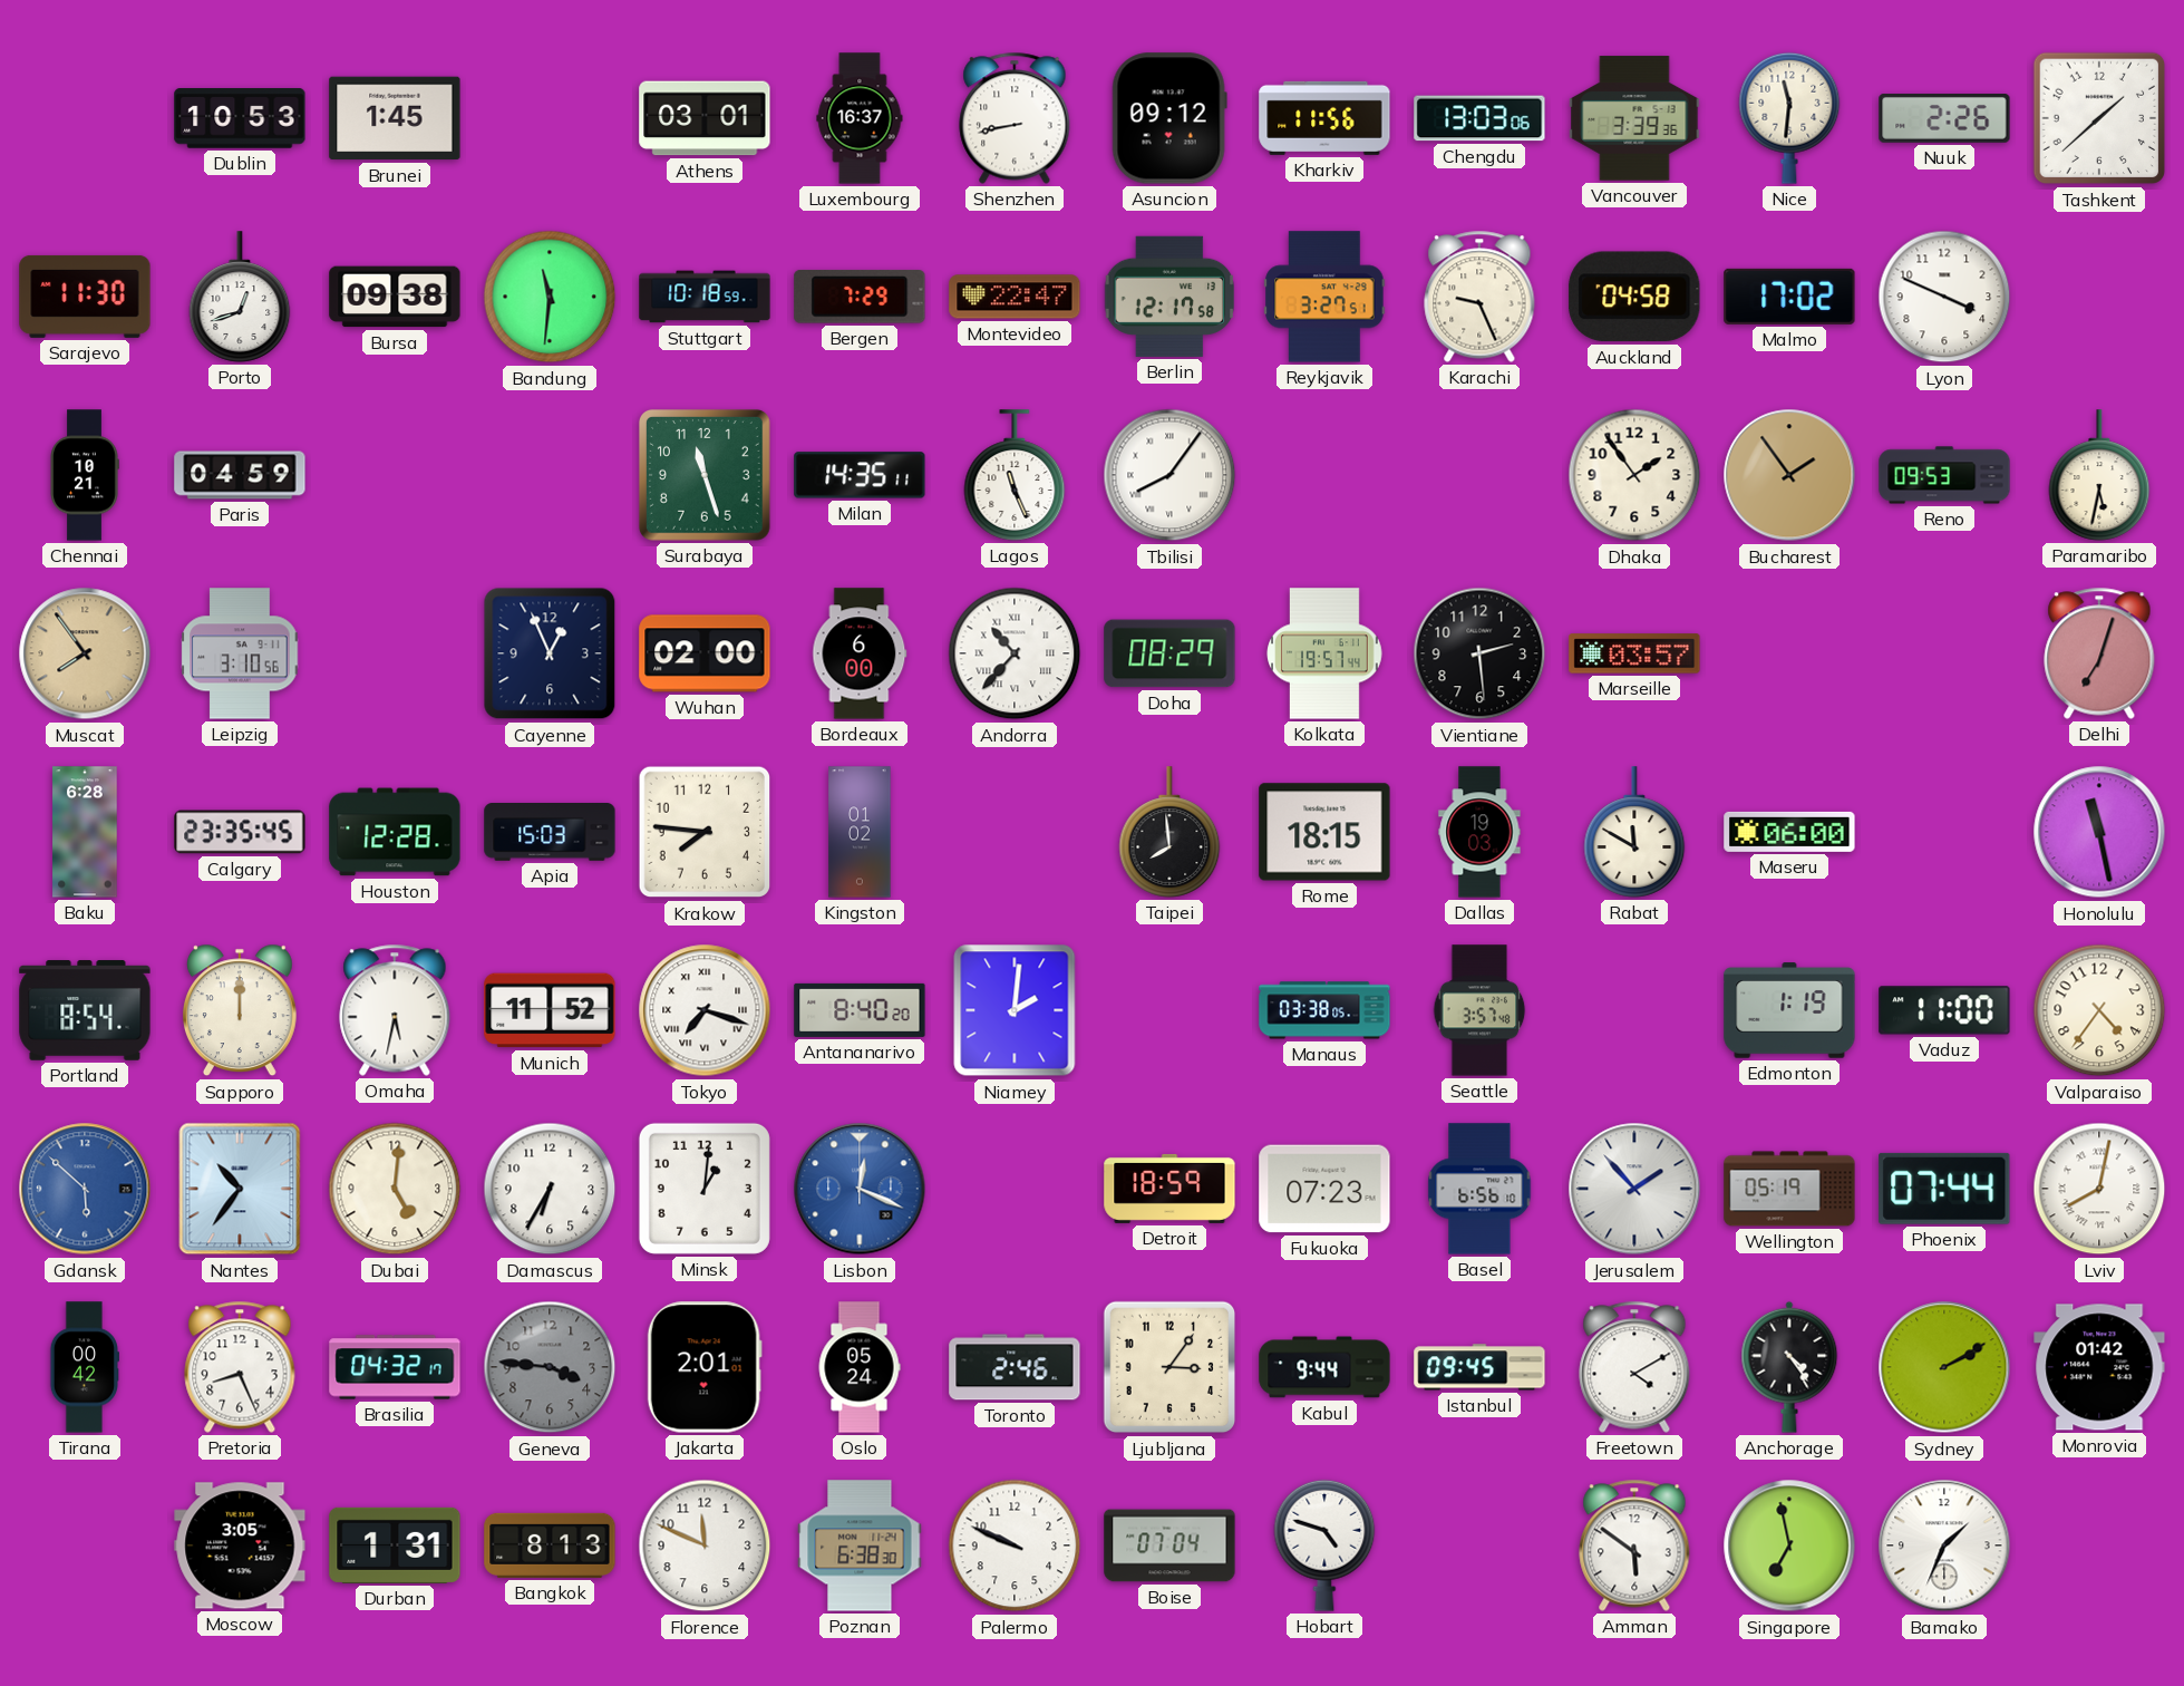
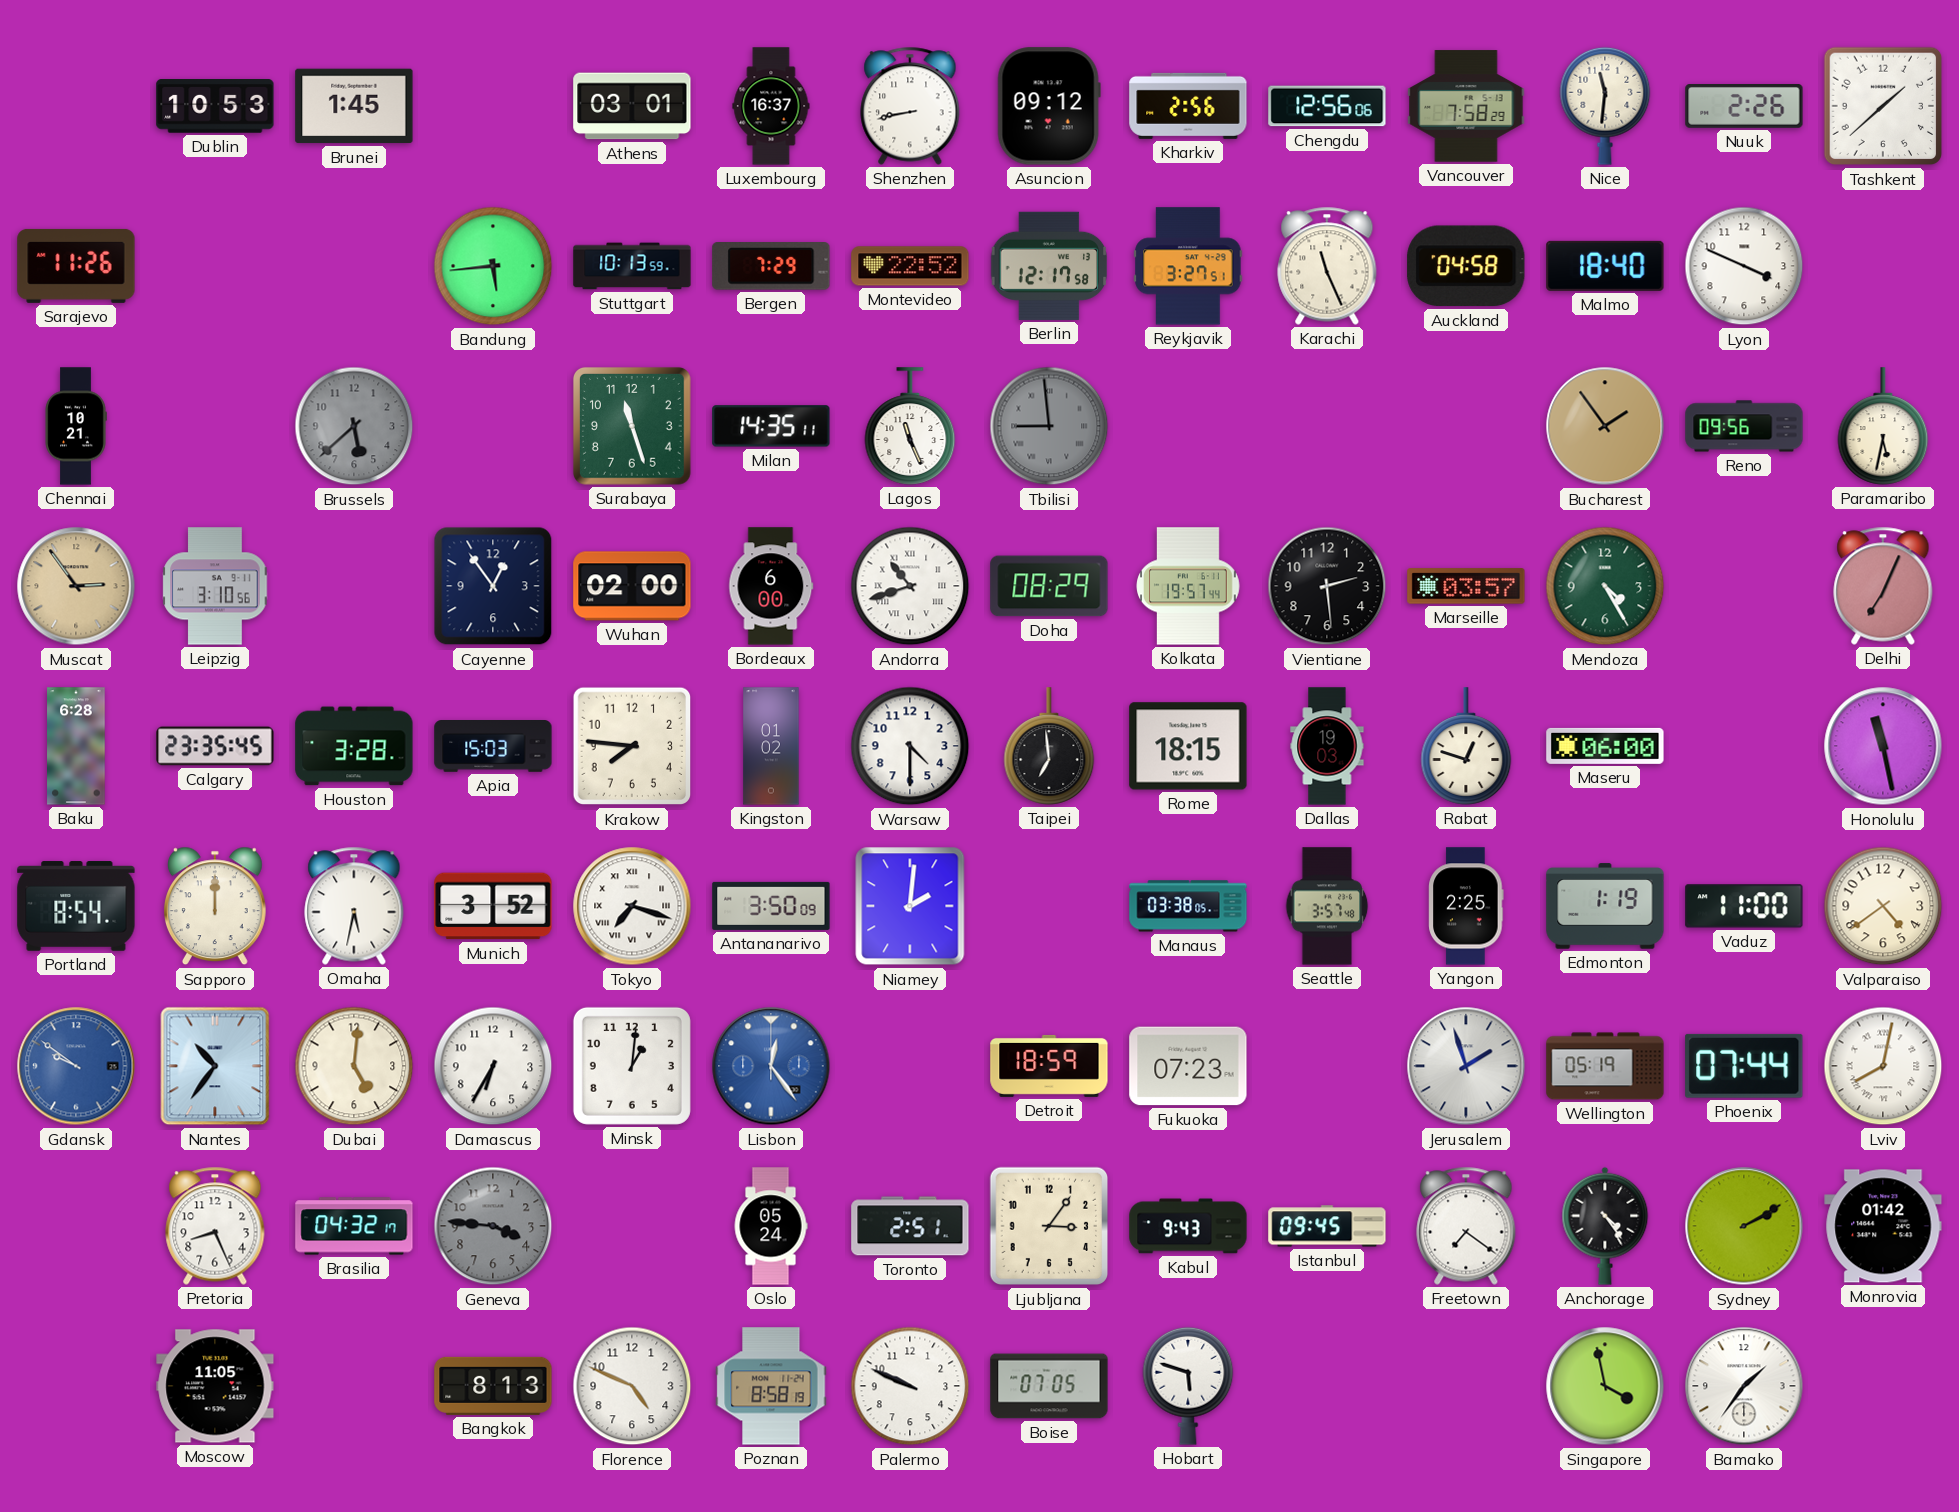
Kharkiv: 11:56 -> 2:56
Chengdu: 13:03 -> 12:56
Vancouver: 3:39 -> 7:58
Sarajevo: 11:30 -> 11:26
Porto: 12:42 -> none
Bursa: 09:38 -> none
Bandung: 11:31 -> 5:44
Stuttgart: 10:18 -> 10:13
Montevideo: 22:47 -> 22:52
Karachi: 9:26 -> 11:26
Malmo: 17:02 -> 18:40
Paris: 04:59 -> none
Brussels: none -> 5:38
Tbilisi: 8:06 -> 8:59
Tbilisi dial: white -> grey
Dhaka: 1:54 -> none
Reno: 09:53 -> 09:56
Muscat: 7:54 -> 2:54
Cayenne: 12:56 -> 12:54
Andorra: 10:37 -> 10:42
Mendoza: none -> 4:25
Delhi: 7:03 -> 7:04
Houston: 12:28 -> 3:28
Warsaw: none -> 4:30
Taipei: 7:59 -> 6:59
Rabat: 11:50 -> 12:48
Munich: 11:52 -> 3:52
Antananarivo: 8:40 -> 3:50
Yangon: none -> 2:25
Valparaiso: 4:36 -> 4:39
Gdansk: 5:52 -> 9:51
Lisbon: 12:19 -> 12:24
Basel: 6:56 -> none
Jerusalem: 1:53 -> 1:57
Tirana: 00:42 -> none
Jakarta: 2:01 -> none
Toronto: 2:46 -> 2:51
Kabul: 9:44 -> 9:43
Freetown: 4:10 -> 7:21
Moscow: 3:05 -> 11:05
Durban: 1:31 -> none
Florence: 11:49 -> 4:49
Poznan: 6:38 -> 8:58
Boise: 07:04 -> 07:05
Hobart: 4:48 -> 5:48
Amman: 5:51 -> none
Singapore: 6:58 -> 3:58
Bamako: 1:34 -> 1:36
